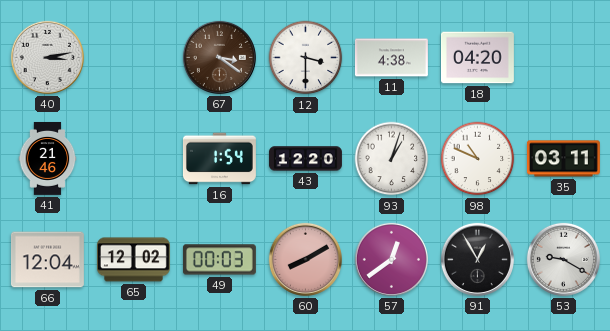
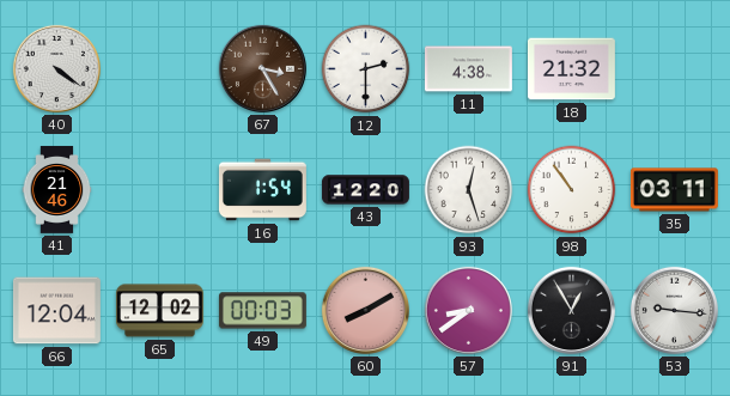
40: 3:13 -> 4:21
67: 3:21 -> 3:25
12: 3:30 -> 2:30
18: 04:20 -> 21:32
93: 1:03 -> 12:27
98: 10:49 -> 10:54
57: 12:39 -> 8:39
53: 9:20 -> 9:16
